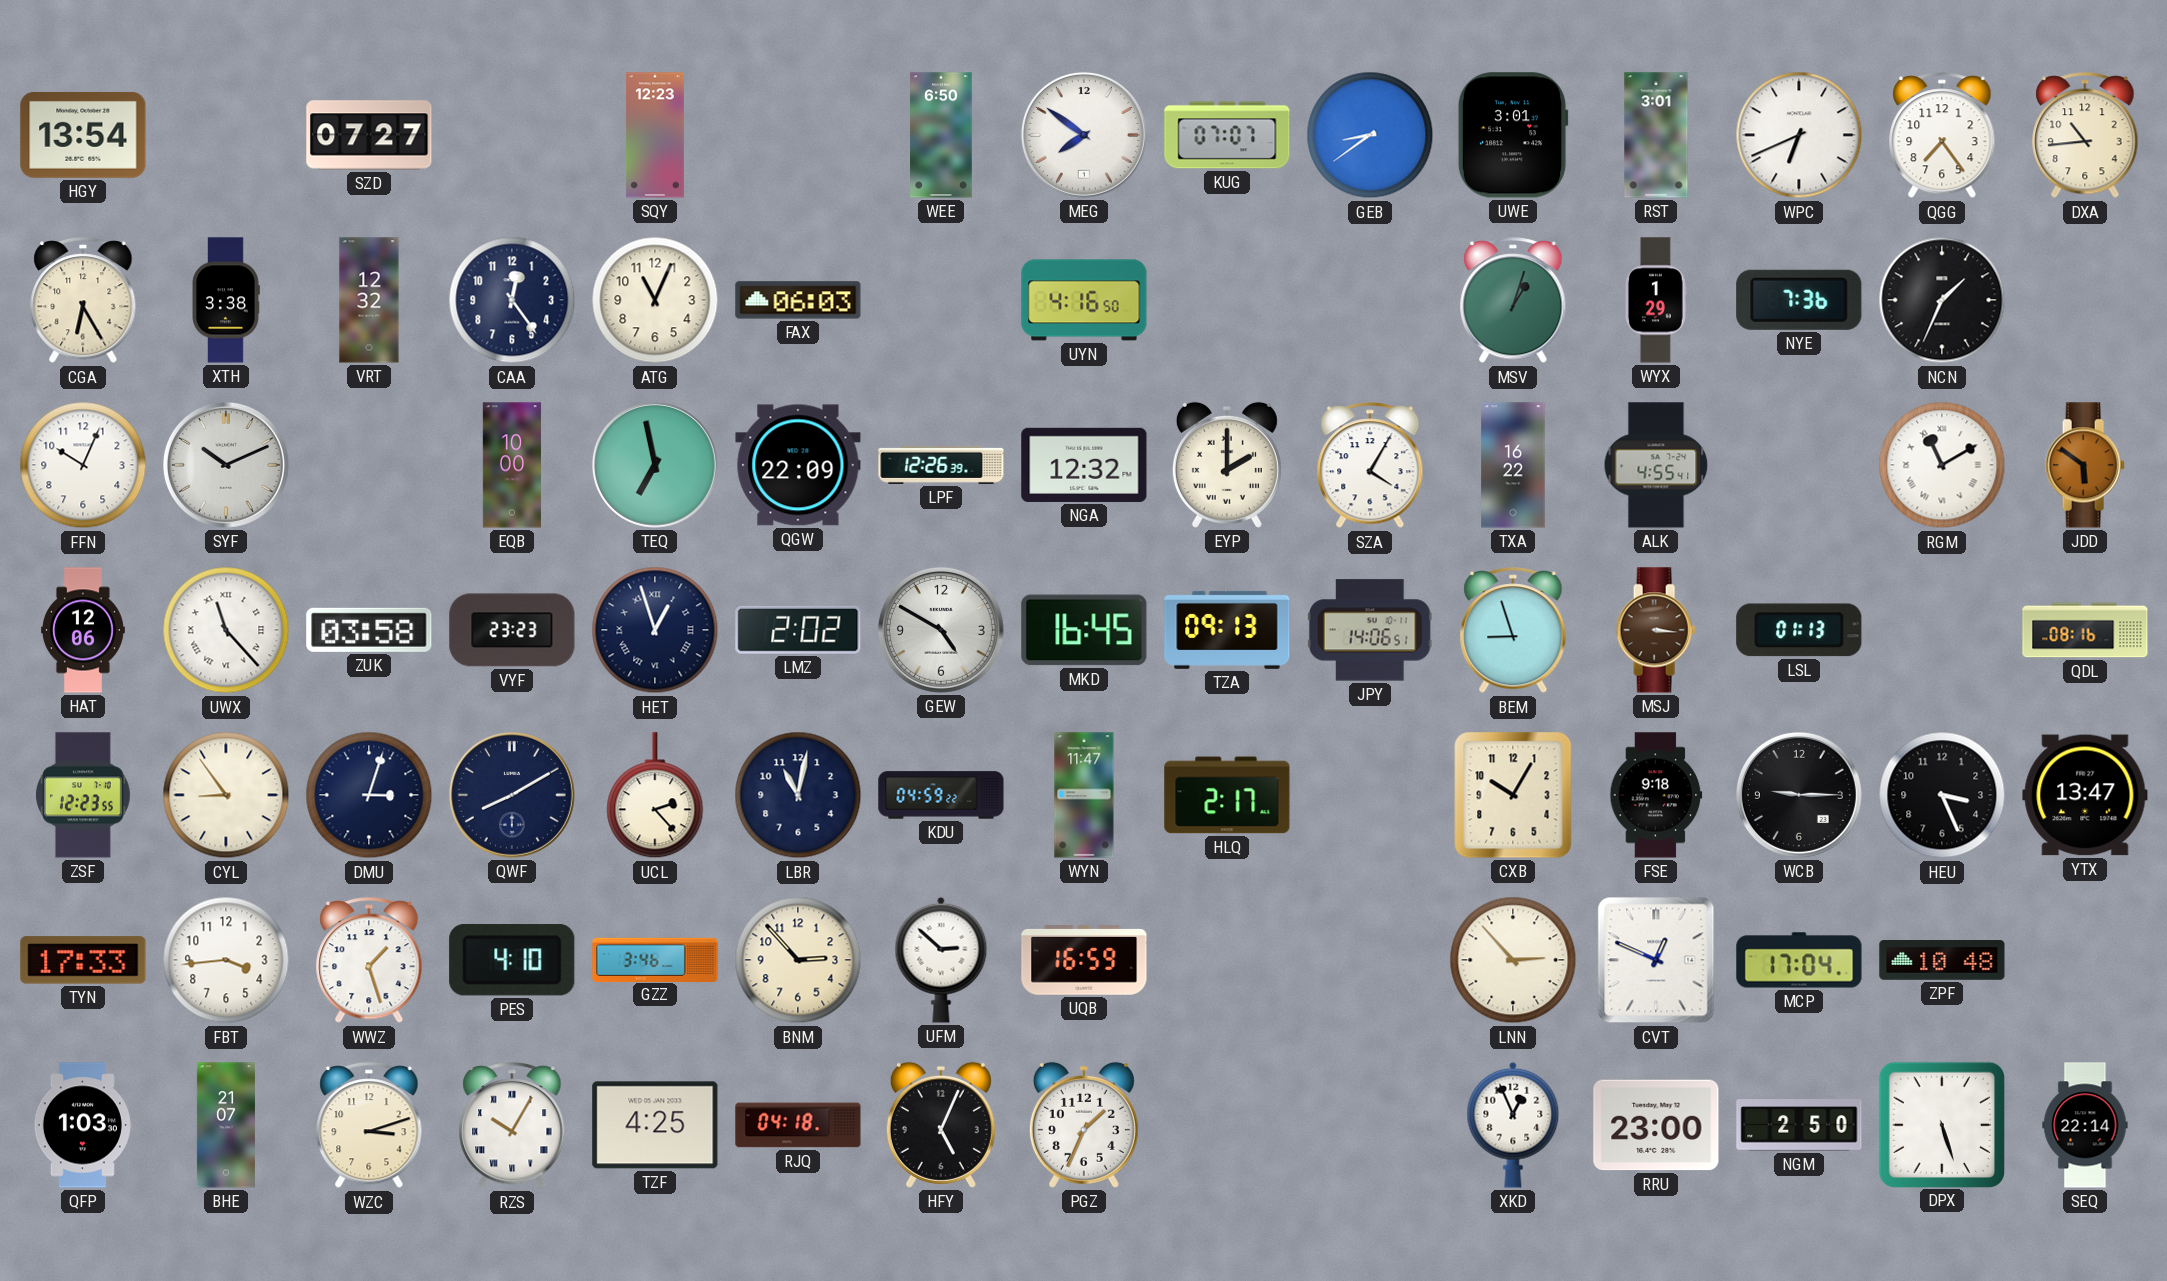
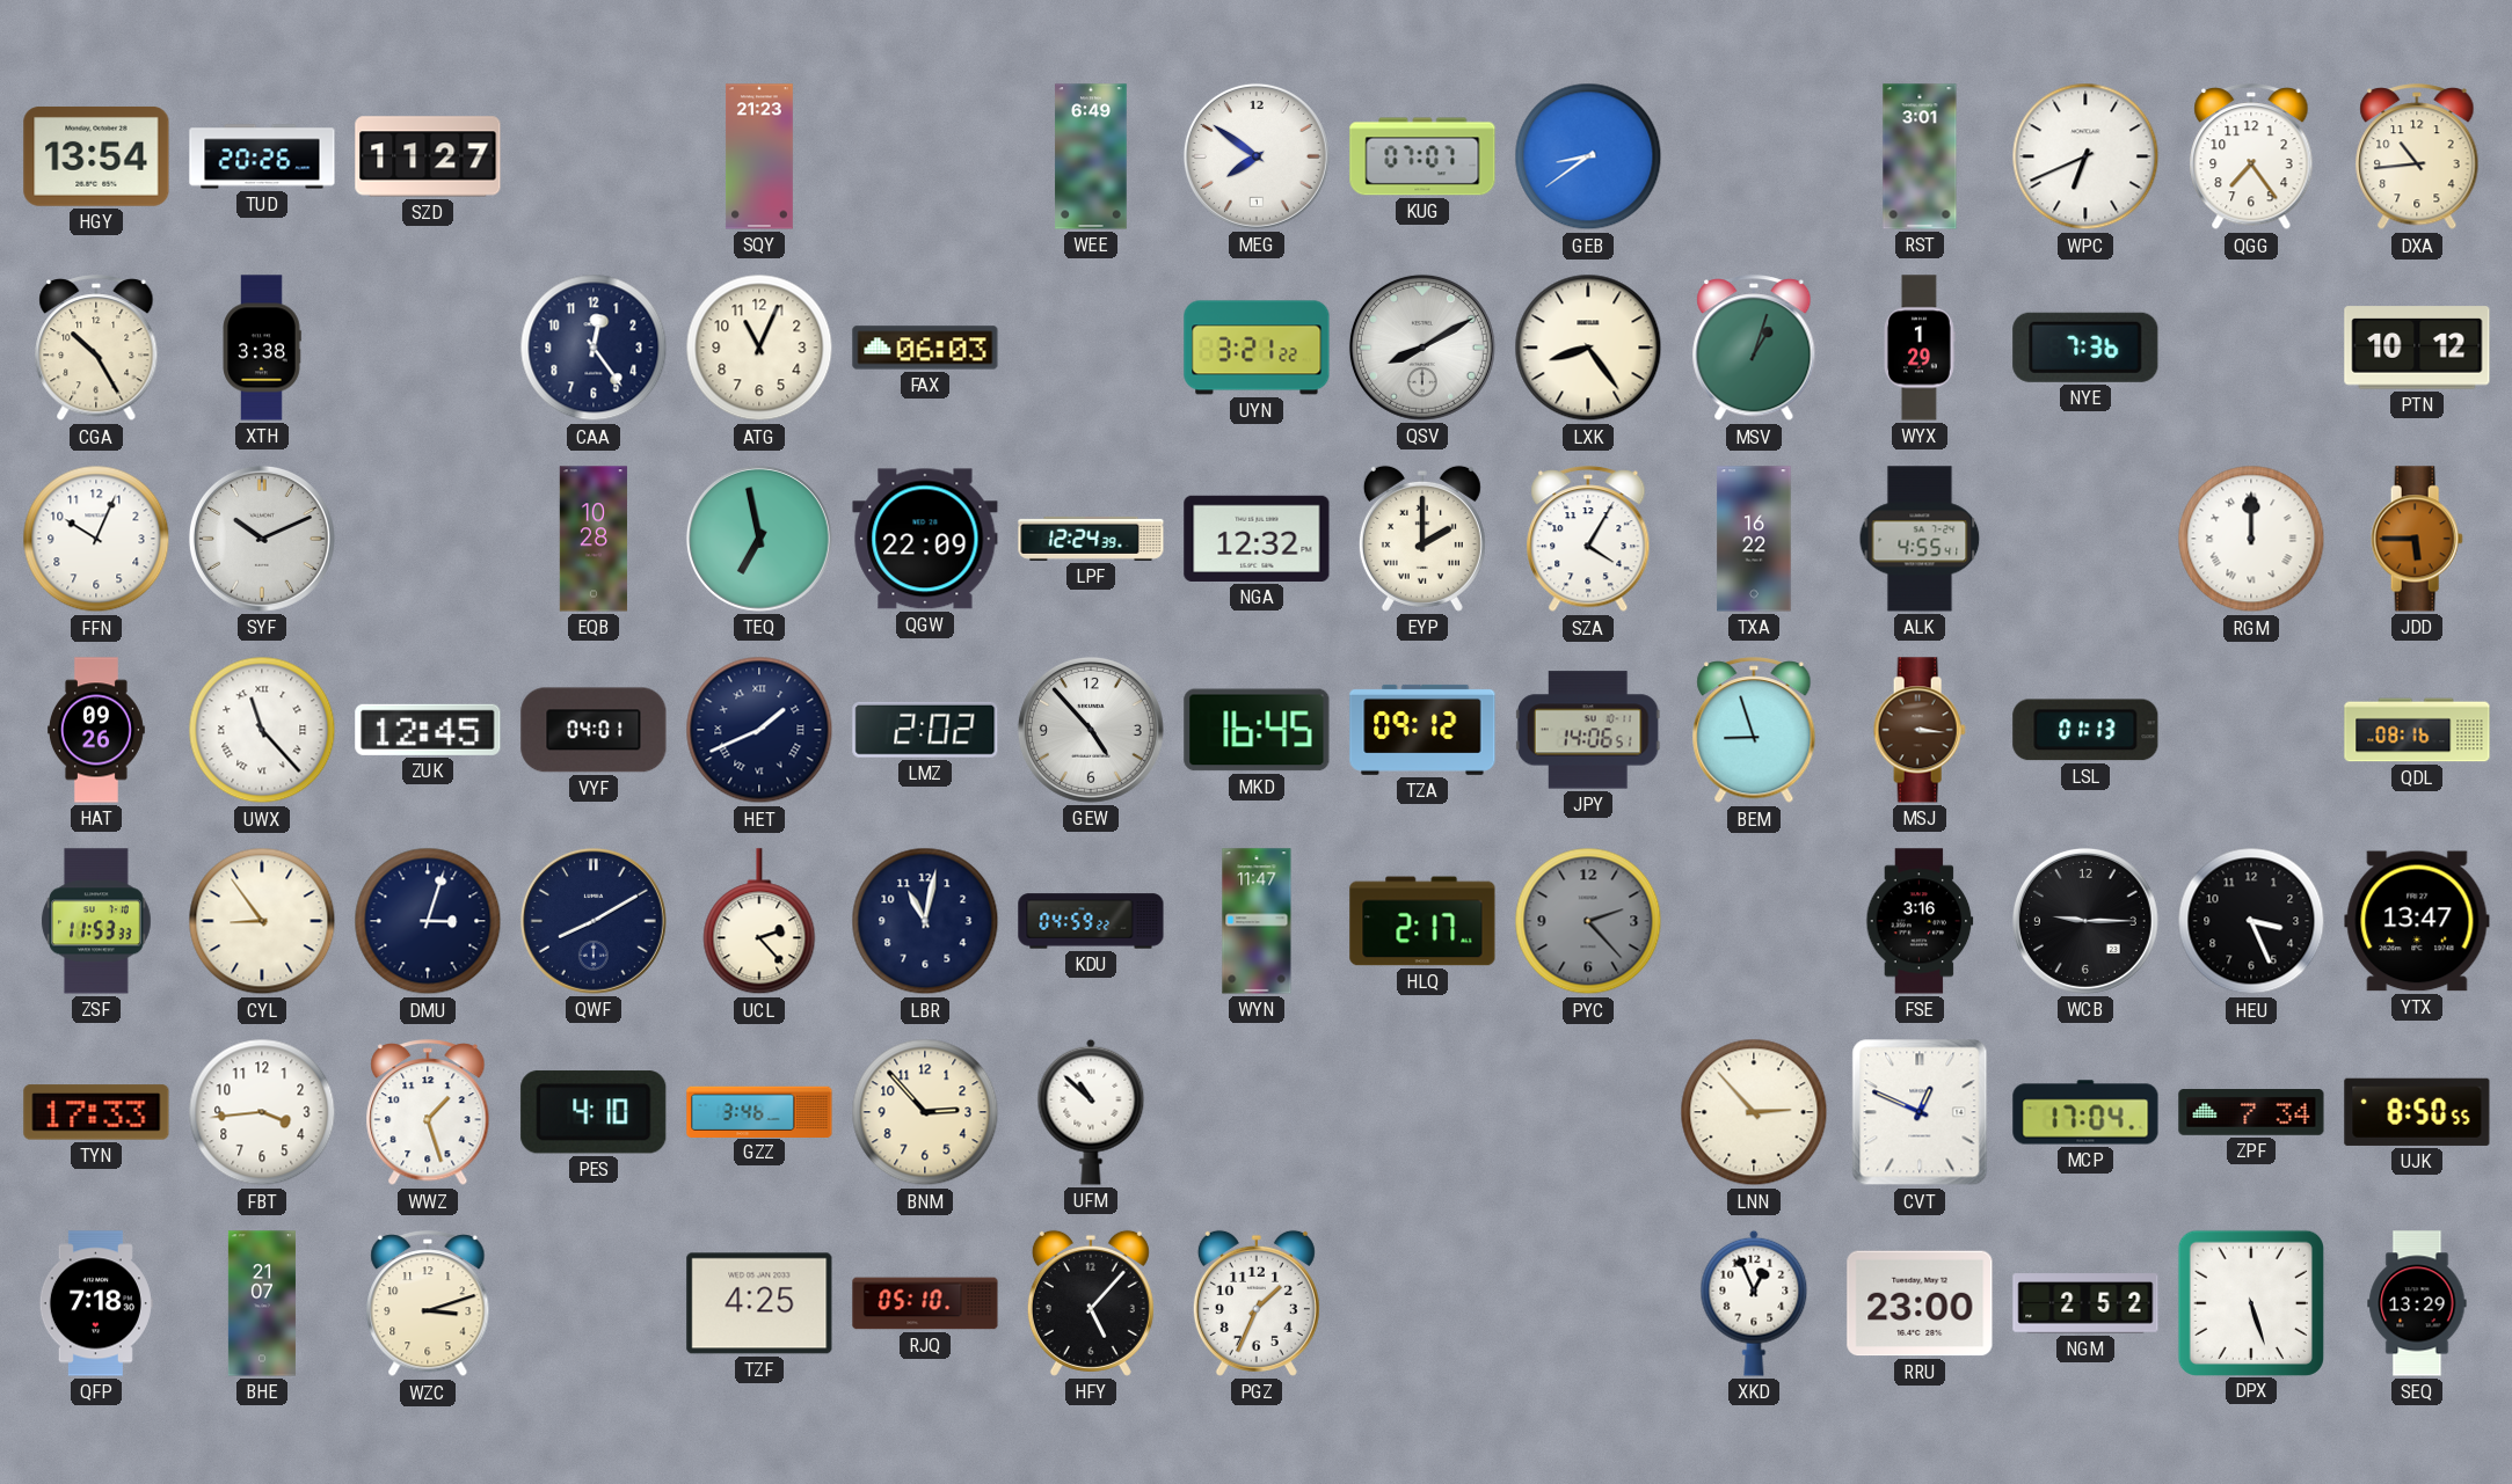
TUD: none -> 20:26
SZD: 07:27 -> 11:27
SQY: 12:23 -> 21:23
WEE: 6:50 -> 6:49
UWE: 3:01 -> none
CGA: 6:25 -> 10:25
VRT: 12:32 -> none
UYN: 4:16 -> 3:21
QSV: none -> 8:10
LXK: none -> 8:24
NCN: 1:34 -> none
PTN: none -> 10:12
EQB: 10:00 -> 10:28
LPF: 12:26 -> 12:24
RGM: 11:10 -> 12:00
JDD: 5:51 -> 5:45
HAT: 12:06 -> 09:26
ZUK: 03:58 -> 12:45
VYF: 23:23 -> 04:01
HET: 12:57 -> 1:41
GEW: 4:50 -> 4:53
TZA: 09:13 -> 09:12
ZSF: 12:23 -> 11:53
PYC: none -> 2:23
CXB: 10:05 -> none
FSE: 9:18 -> 3:16
UFM: 2:52 -> 10:52
UQB: 16:59 -> none
ZPF: 10:48 -> 7:34
UJK: none -> 8:50
QFP: 1:03 -> 7:18
RZS: 10:05 -> none
RJQ: 04:18 -> 05:10
HFY: 5:04 -> 5:07
NGM: 2:50 -> 2:52
SEQ: 22:14 -> 13:29
